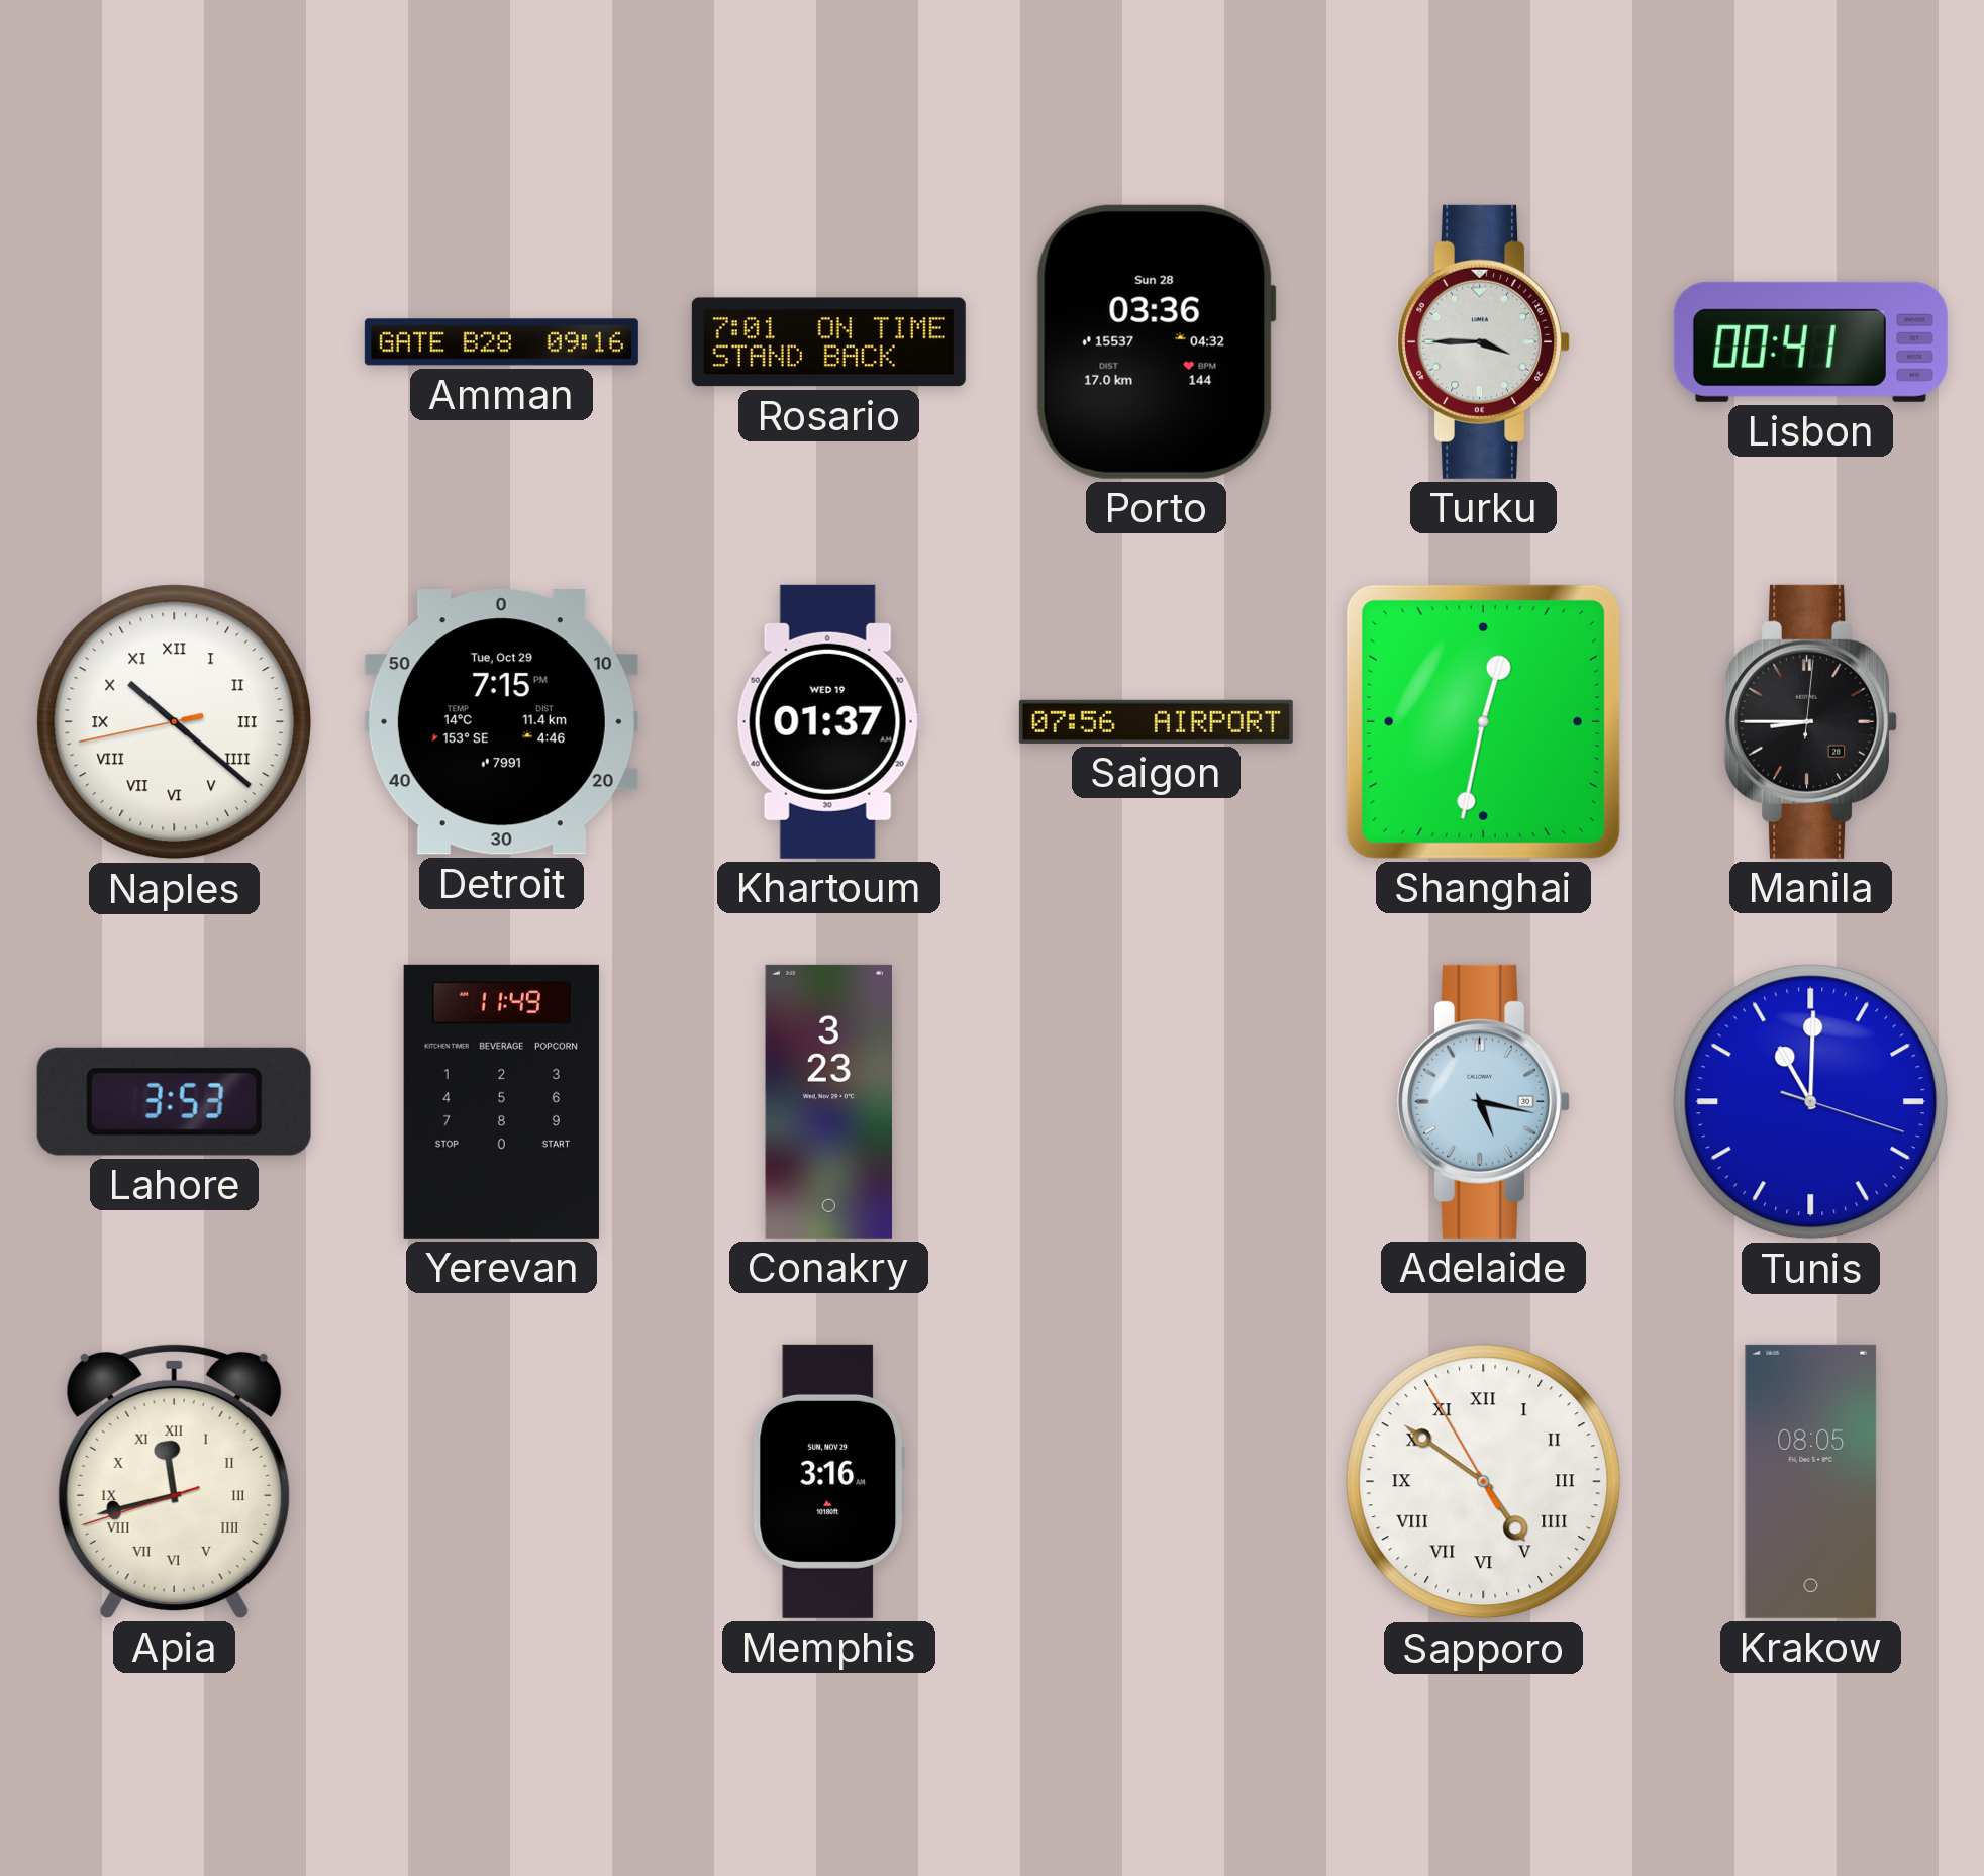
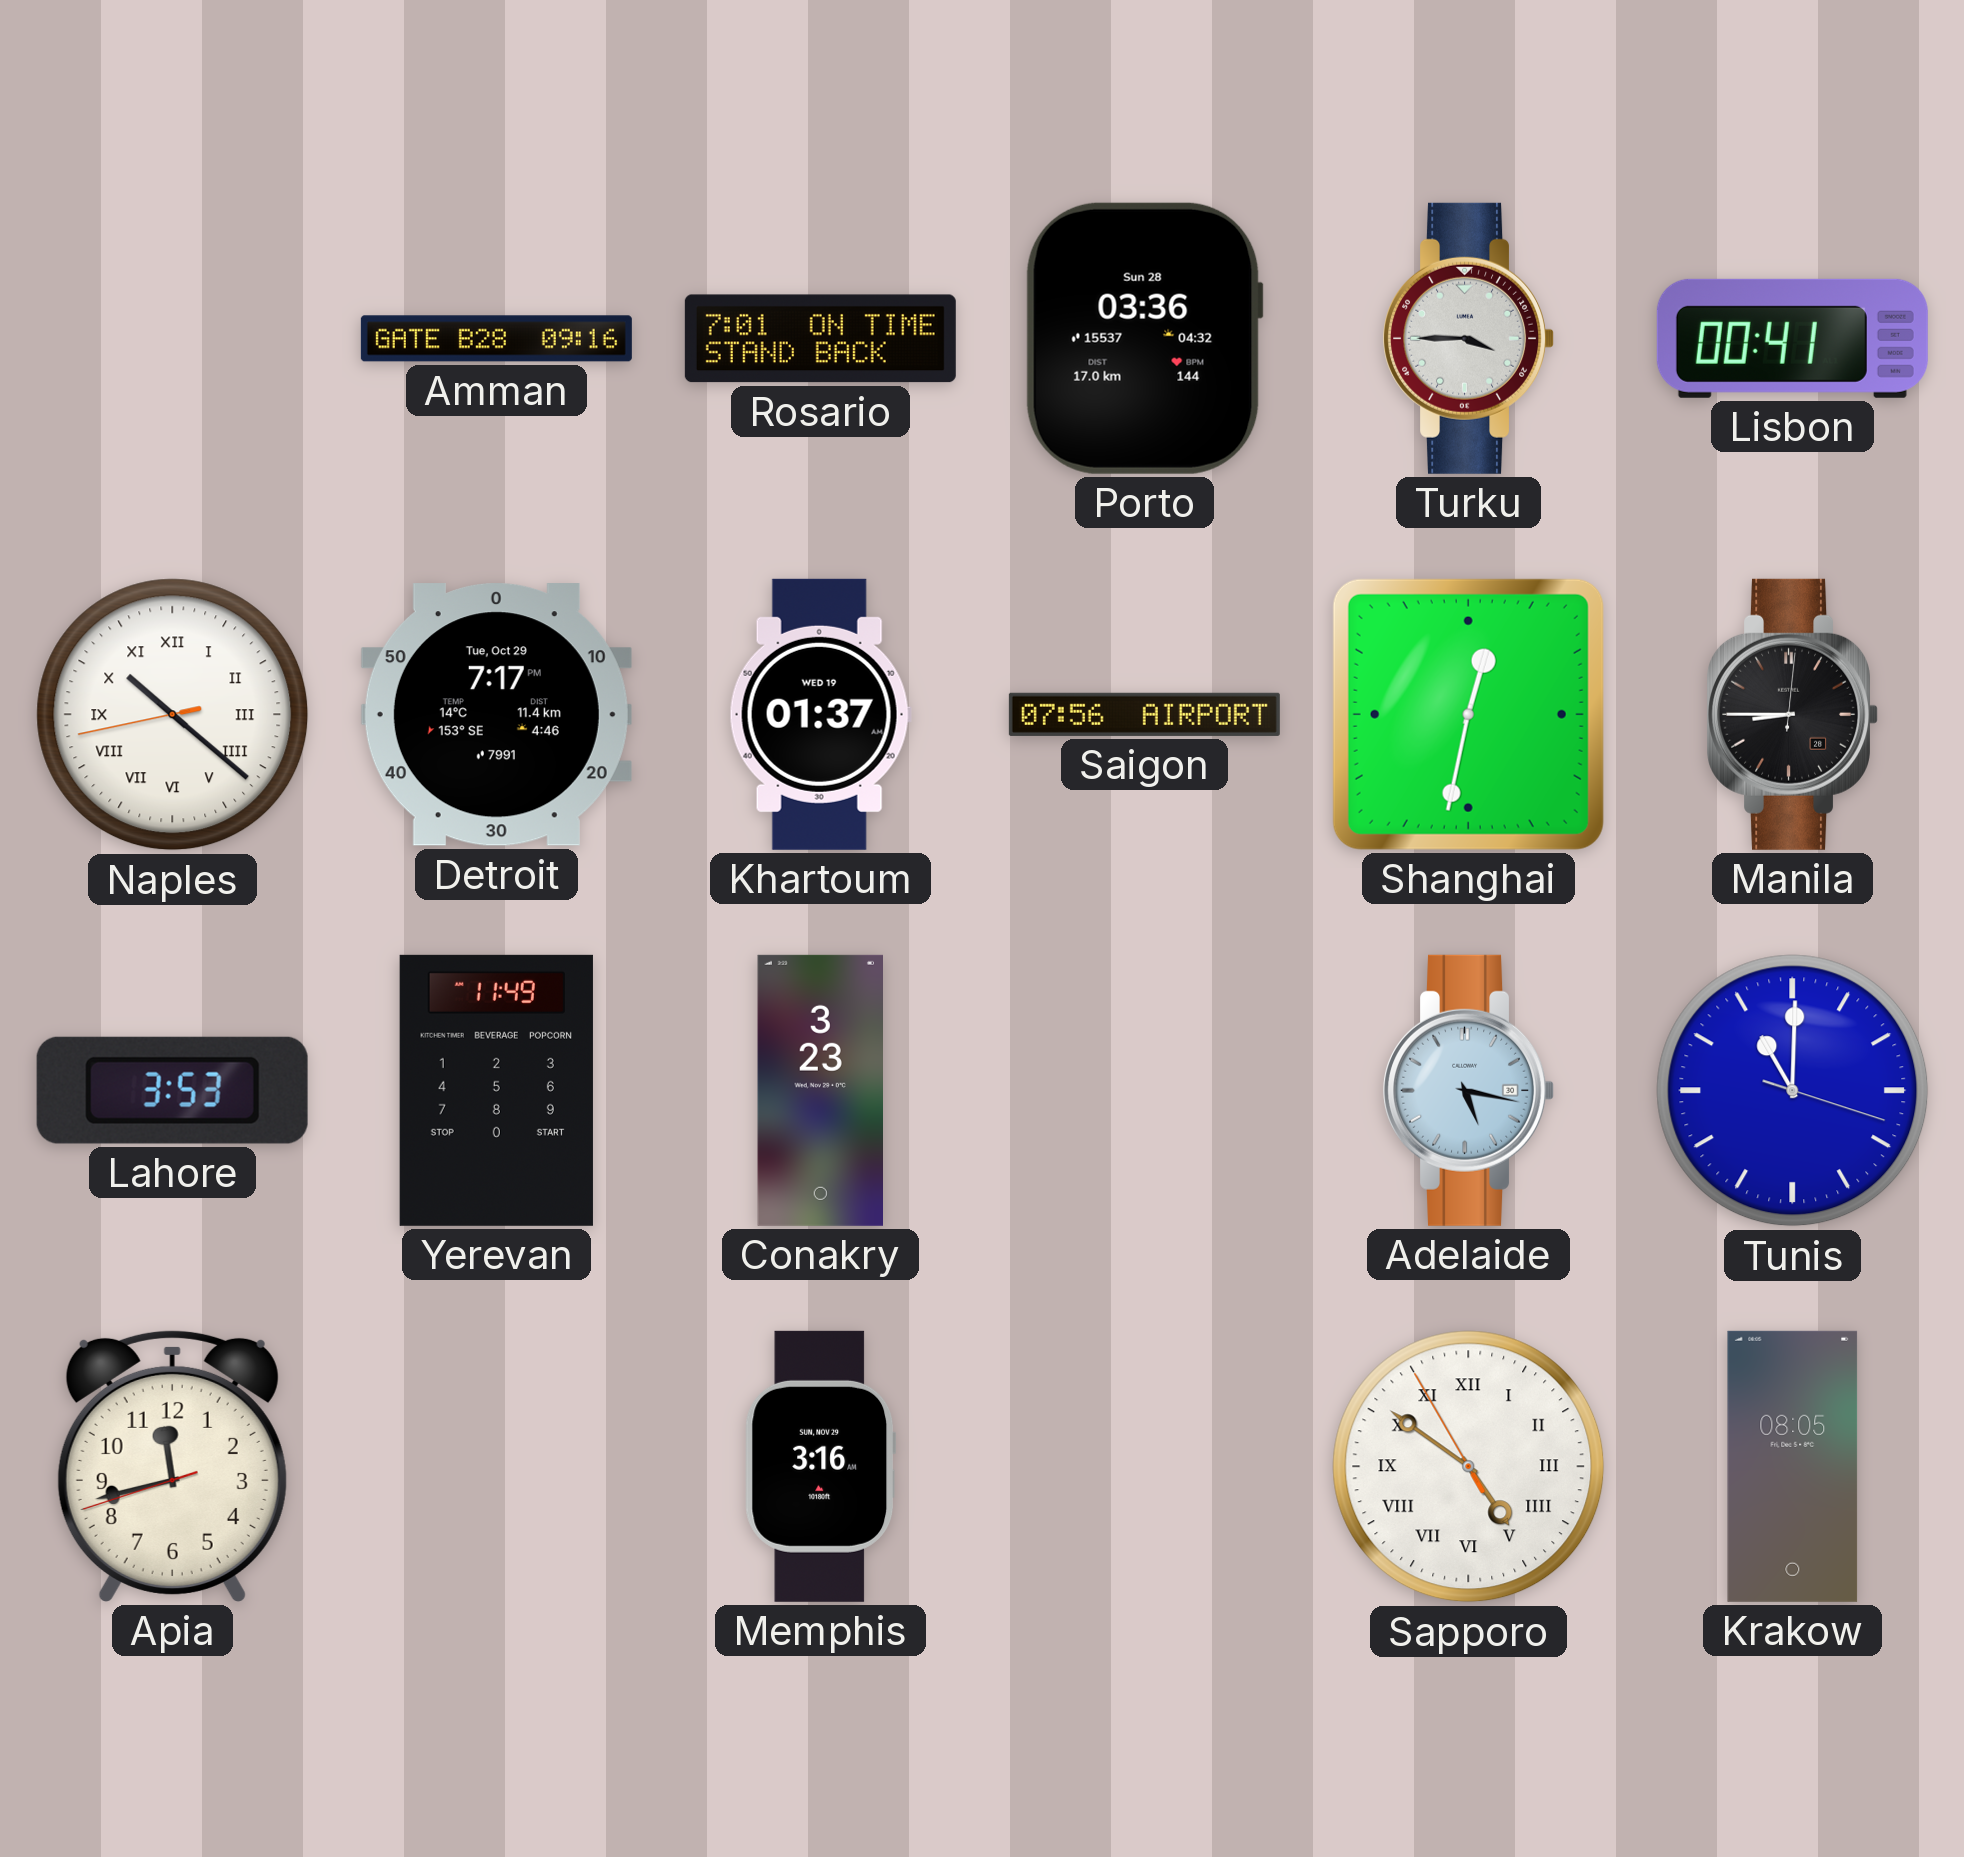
Detroit: 7:15 -> 7:17
Apia numerals: Roman -> Arabic
